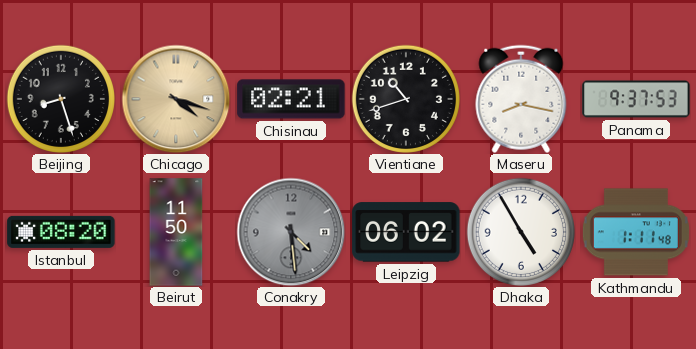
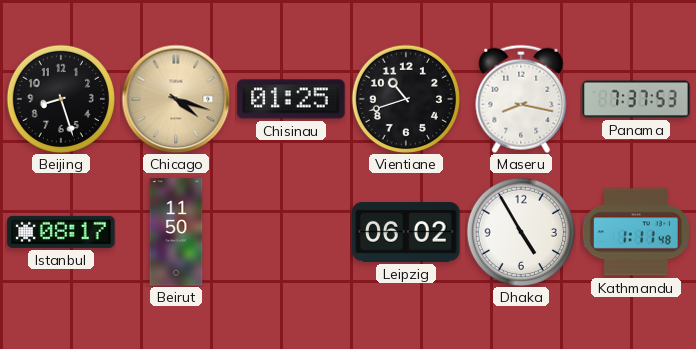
Chisinau: 02:21 -> 01:25
Panama: 9:37 -> 7:37
Istanbul: 08:20 -> 08:17
Conakry: 4:29 -> none
